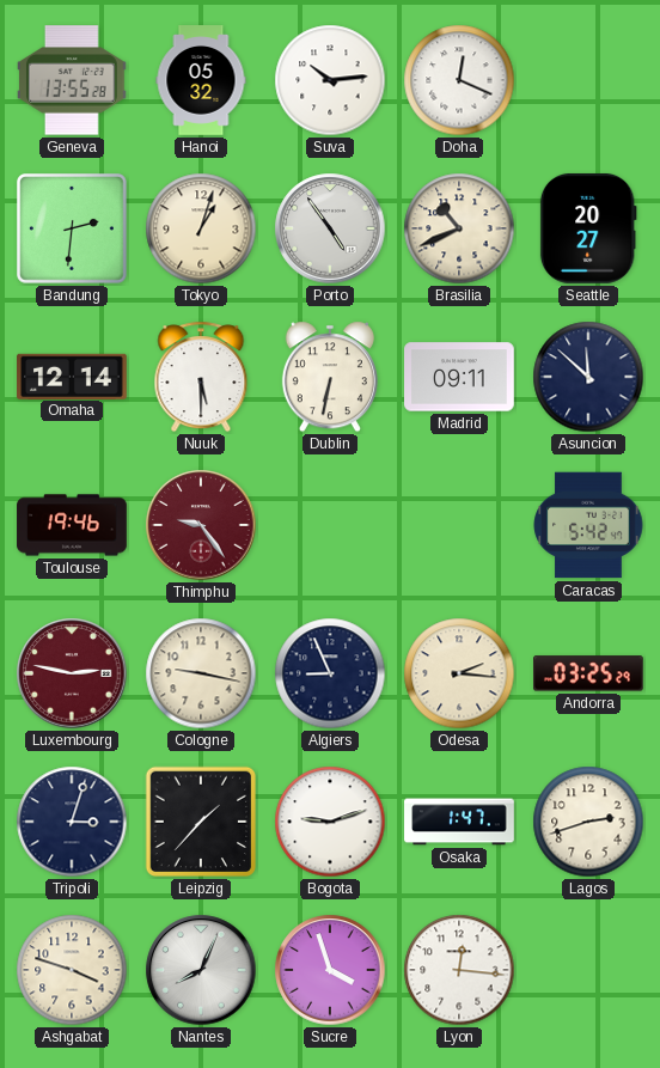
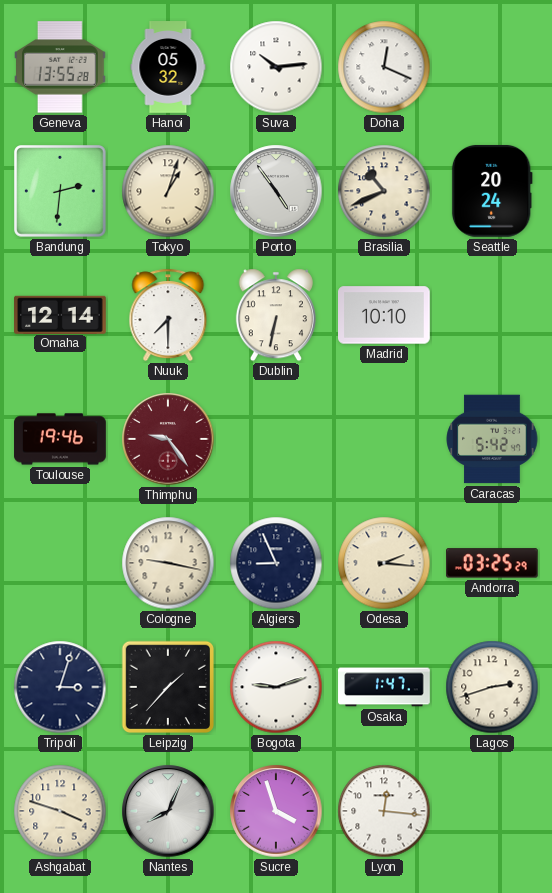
Seattle: 20:27 -> 20:24
Nuuk: 5:30 -> 7:30
Madrid: 09:11 -> 10:10
Asuncion: 11:52 -> none
Luxembourg: 2:47 -> none
